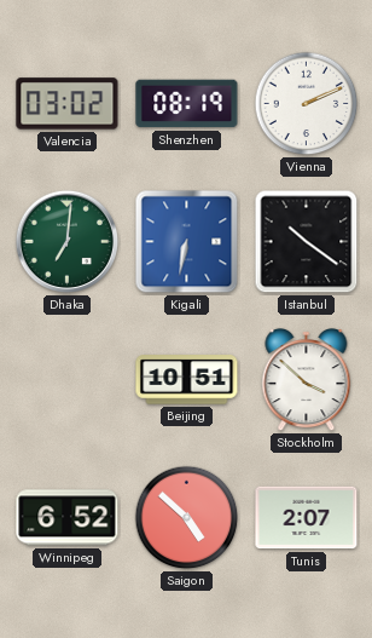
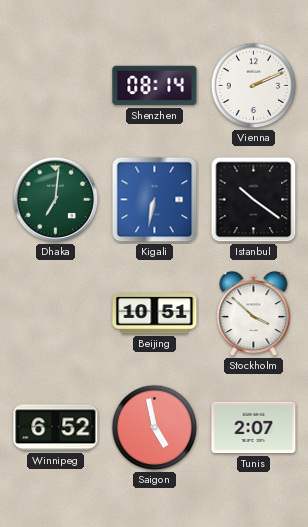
Valencia: 03:02 -> none
Shenzhen: 08:19 -> 08:14
Saigon: 4:52 -> 4:58
